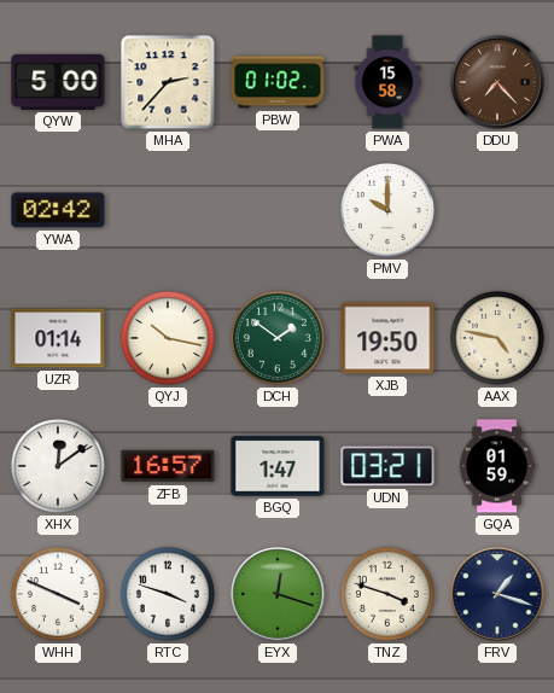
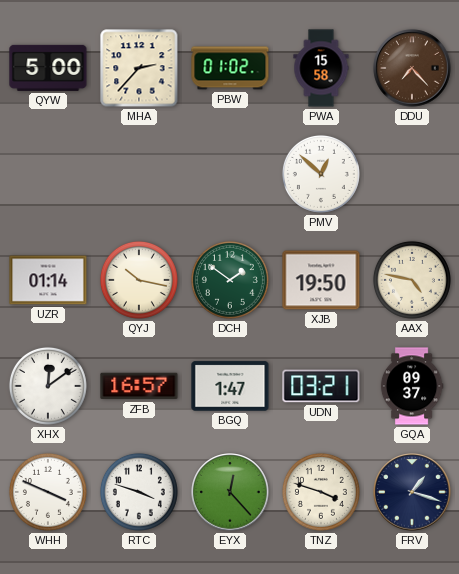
YWA: 02:42 -> none
PMV: 10:00 -> 12:52
GQA: 01:59 -> 09:37
EYX: 12:18 -> 12:23
